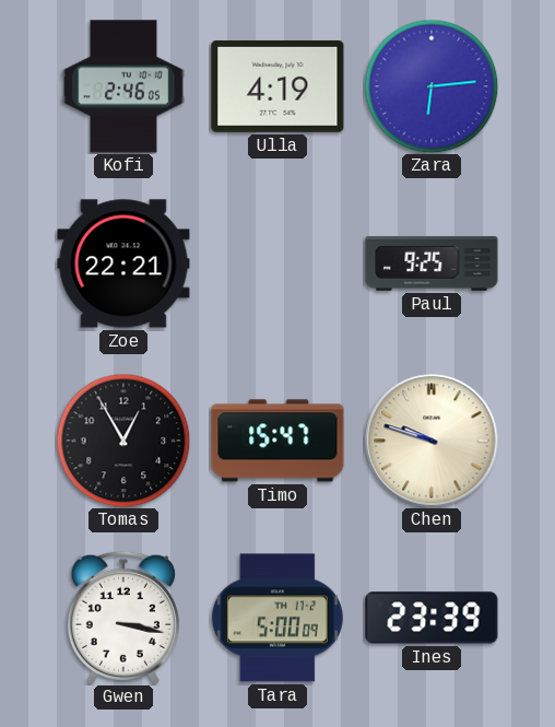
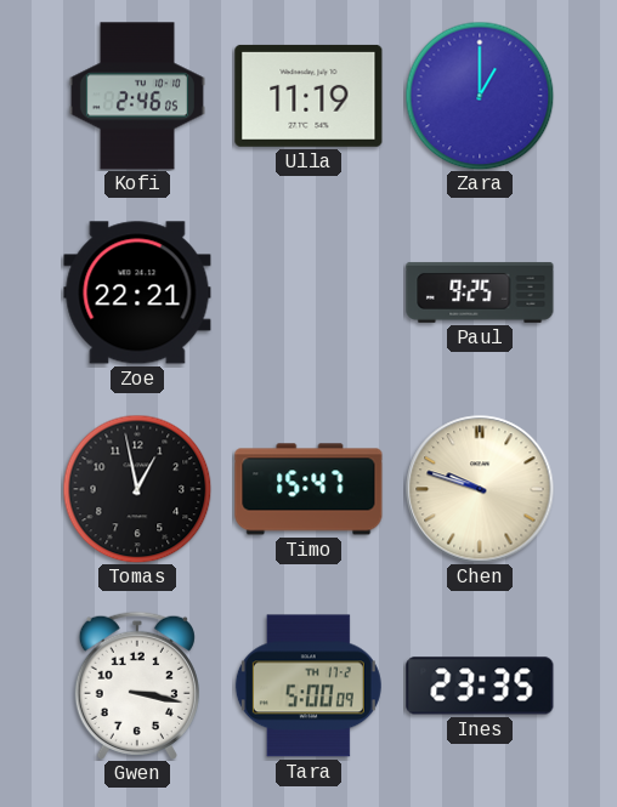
Ulla: 4:19 -> 11:19
Zara: 6:14 -> 1:00
Tomas: 12:55 -> 12:58
Ines: 23:39 -> 23:35
